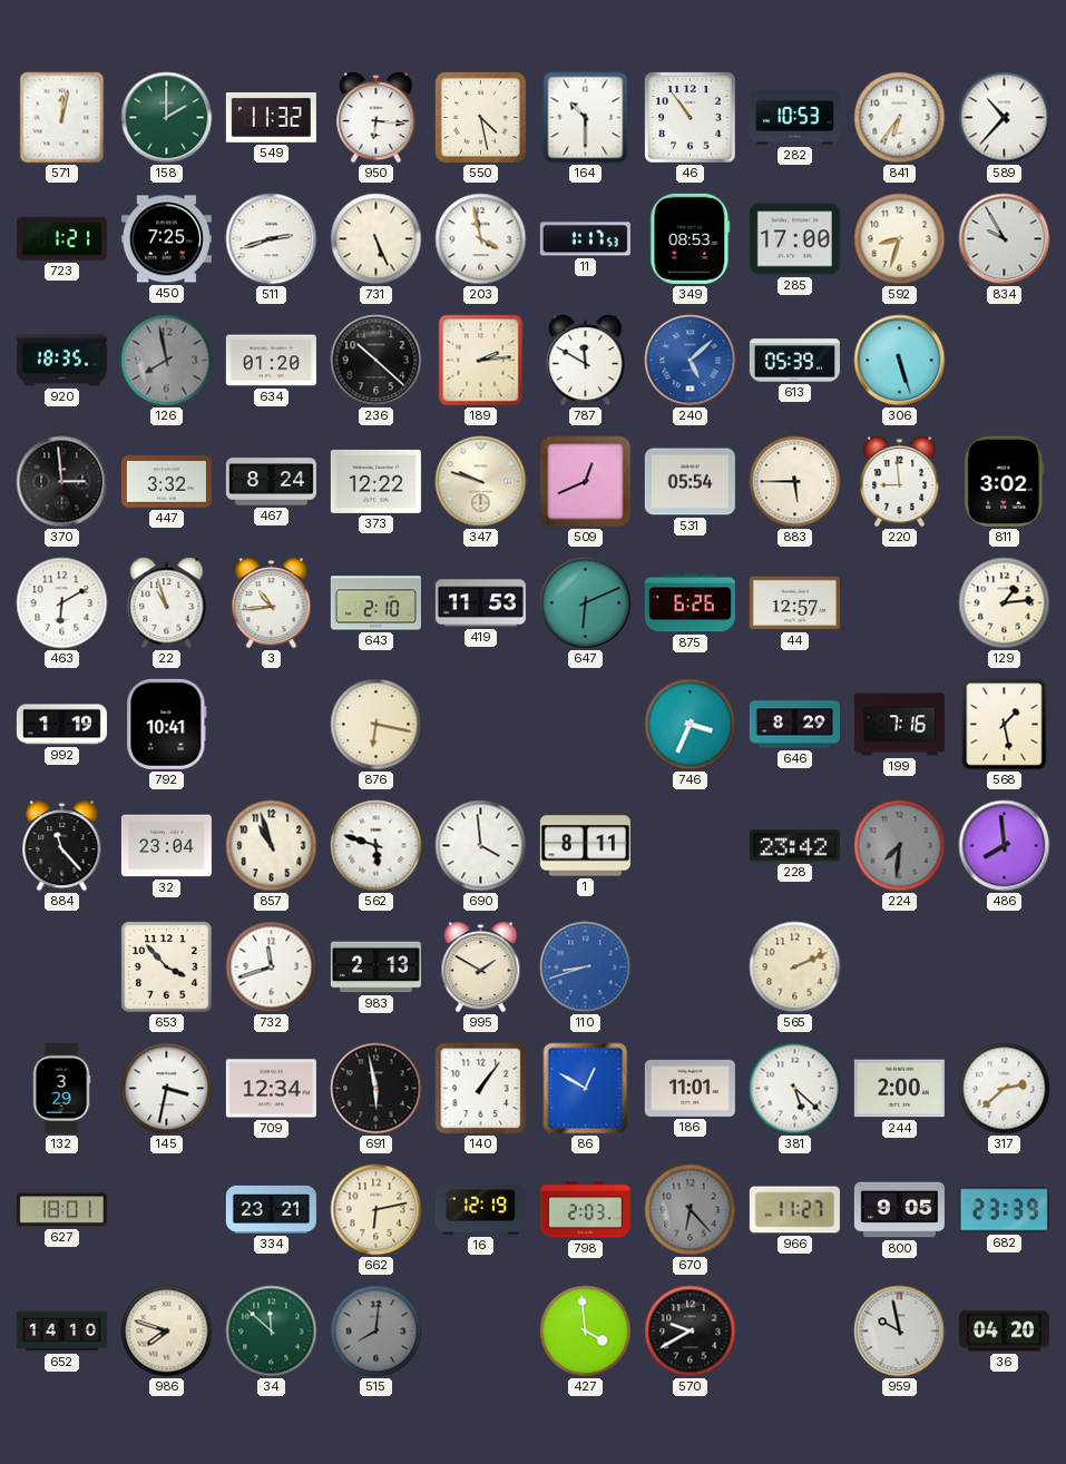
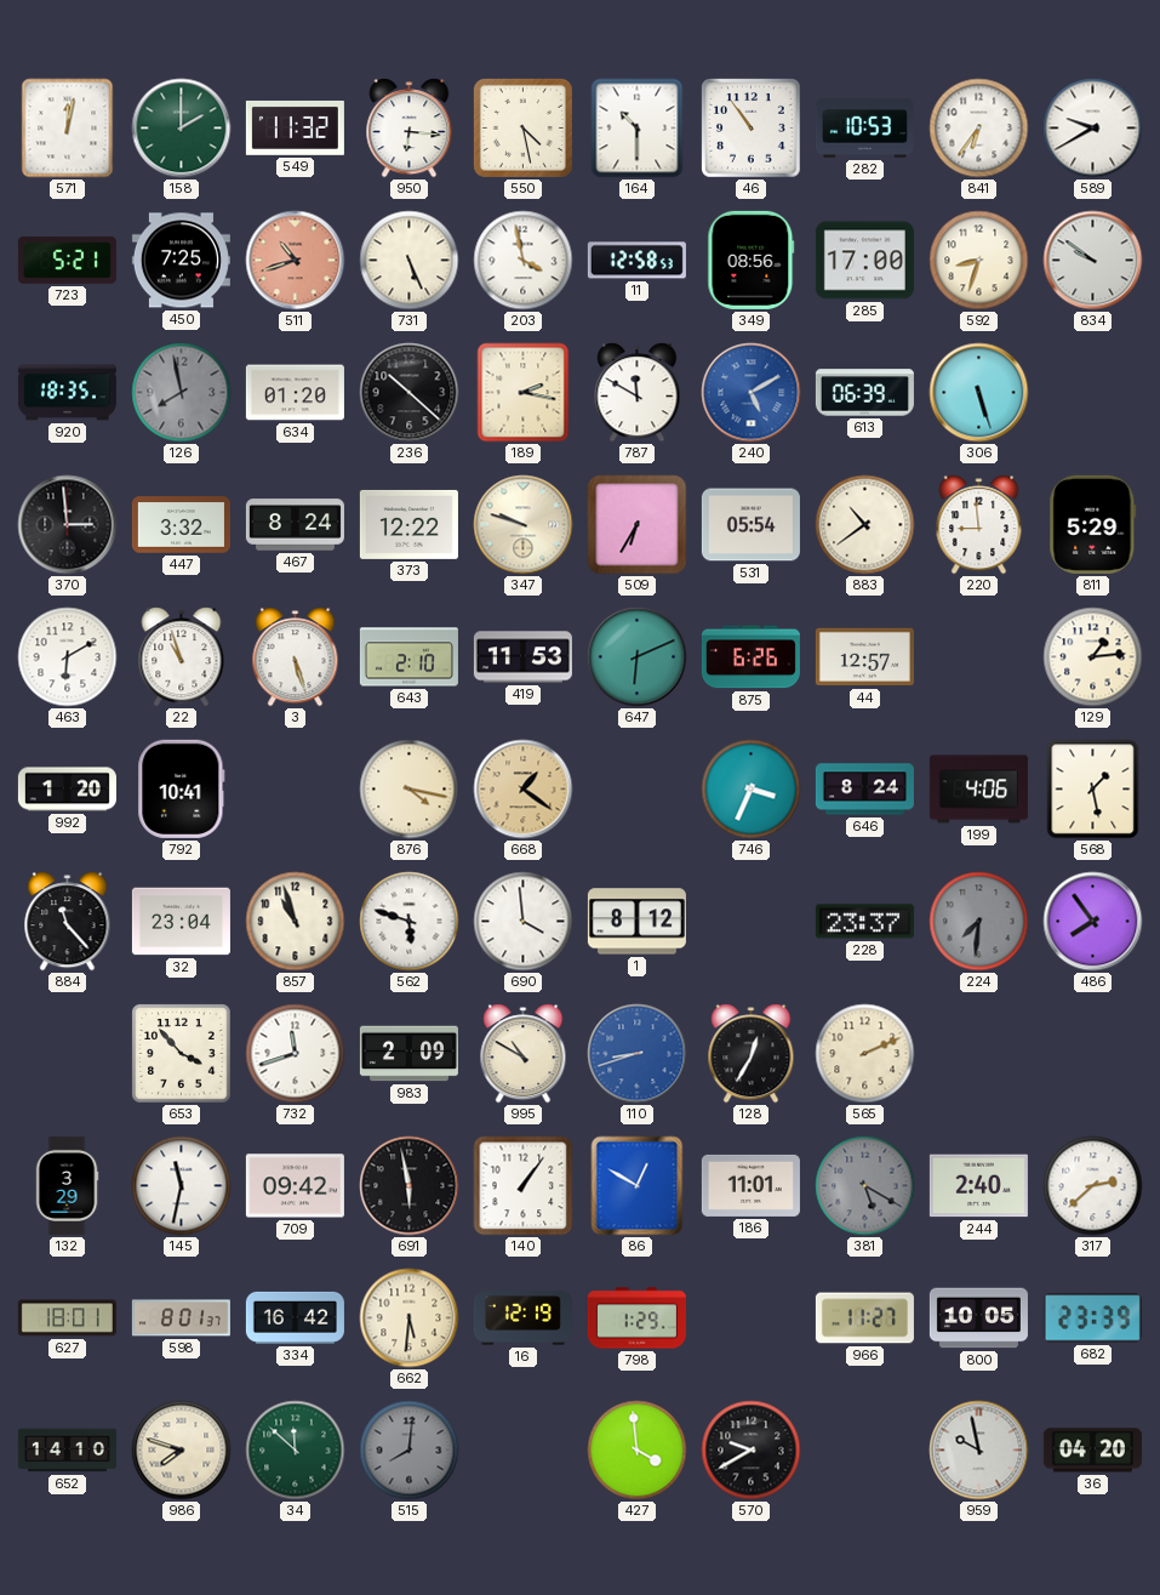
589: 10:37 -> 9:40
723: 1:21 -> 5:21
511: 2:42 -> 10:42
511 dial: white -> salmon
11: 1:17 -> 12:58
349: 08:53 -> 08:56
834: 9:55 -> 9:51
189: 2:14 -> 2:17
240: 5:08 -> 5:10
613: 05:39 -> 06:39
509: 12:41 -> 6:35
883: 5:45 -> 10:39
811: 3:02 -> 5:29
3: 10:44 -> 5:27
992: 1:19 -> 1:20
876: 6:17 -> 4:17
668: none -> 1:21
646: 8:29 -> 8:24
199: 7:16 -> 4:06
1: 8:11 -> 8:12
228: 23:42 -> 23:37
486: 7:59 -> 7:54
983: 2:13 -> 2:09
995: 1:50 -> 10:50
128: none -> 12:35
145: 3:32 -> 11:32
709: 12:34 -> 09:42
381: 5:22 -> 5:20
381 dial: white -> grey
244: 2:00 -> 2:40
598: none -> 8:01
334: 23:21 -> 16:42
662: 6:13 -> 5:31
798: 2:03 -> 1:29
670: 6:23 -> none
800: 9:05 -> 10:05
